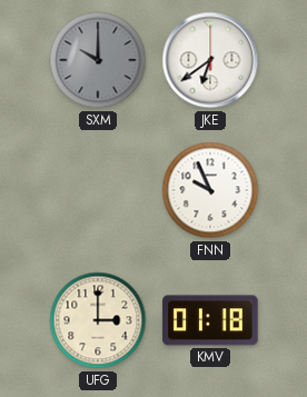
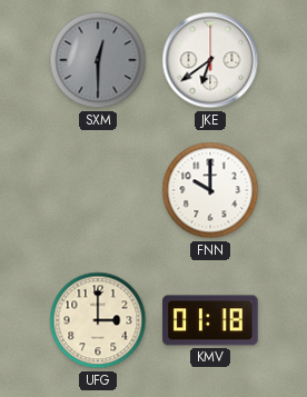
SXM: 10:00 -> 12:30
FNN: 9:56 -> 10:00
